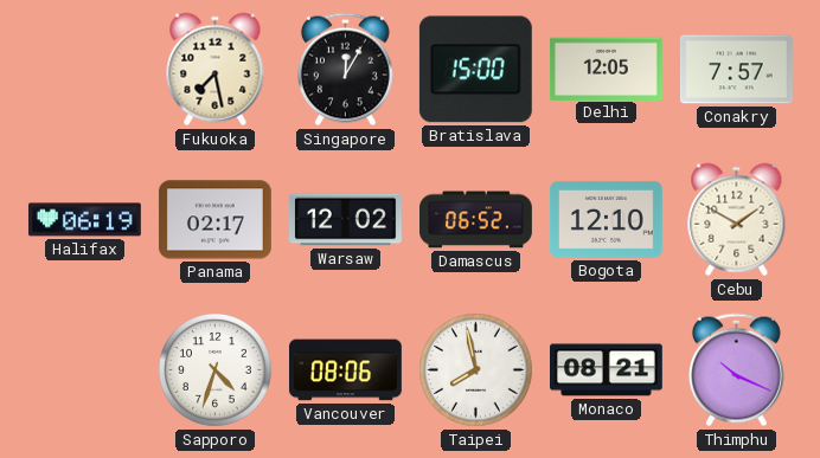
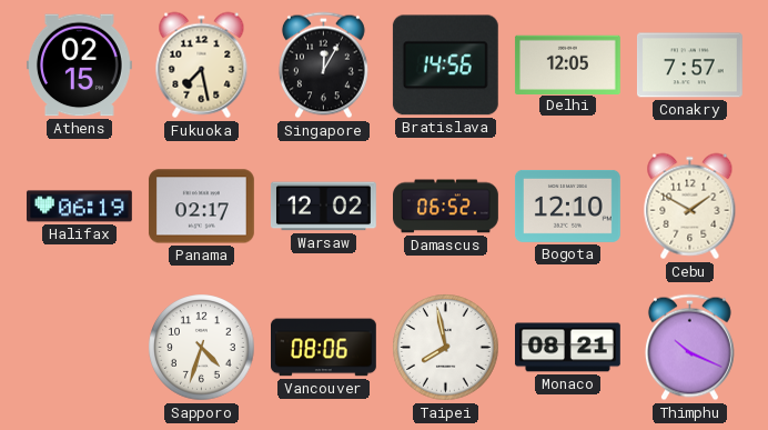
Athens: none -> 02:15
Bratislava: 15:00 -> 14:56
